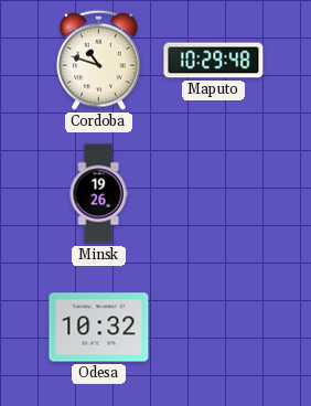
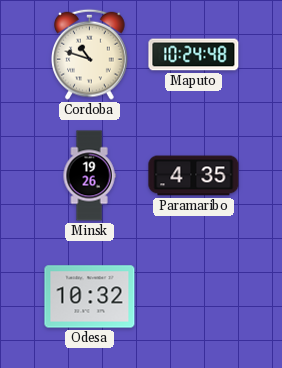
Maputo: 10:29 -> 10:24
Paramaribo: none -> 4:35
